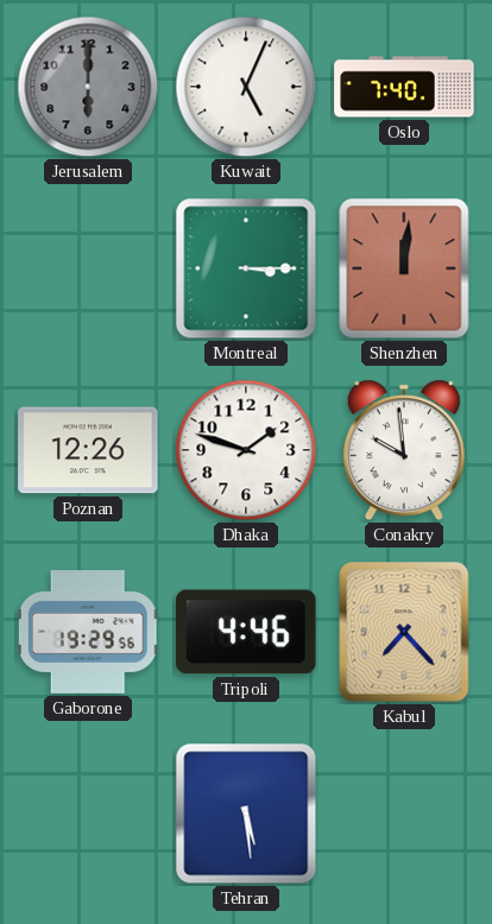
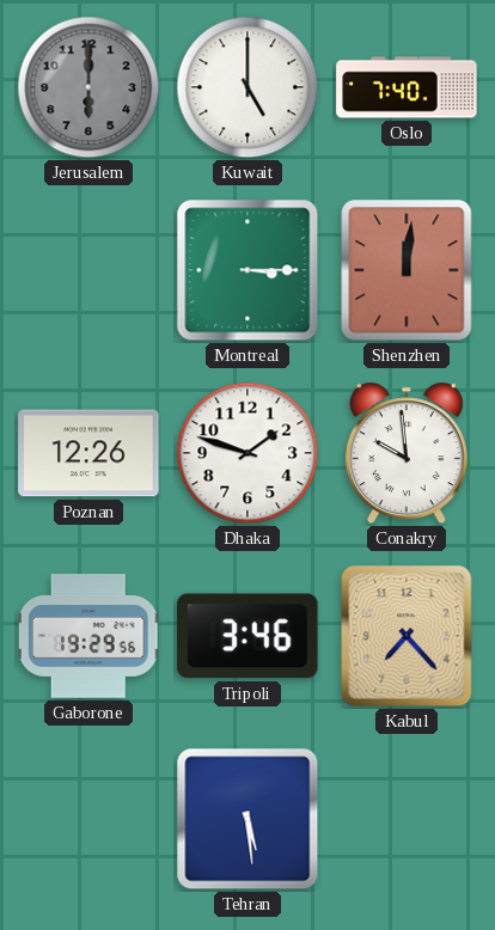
Kuwait: 5:04 -> 5:00
Tripoli: 4:46 -> 3:46
